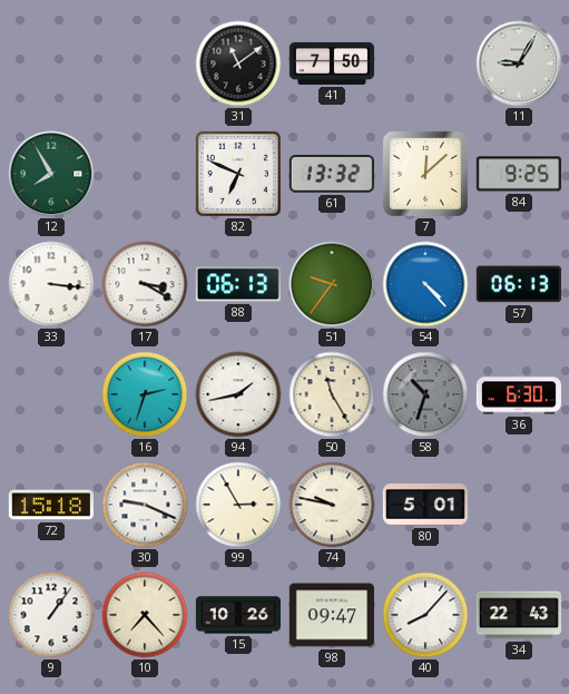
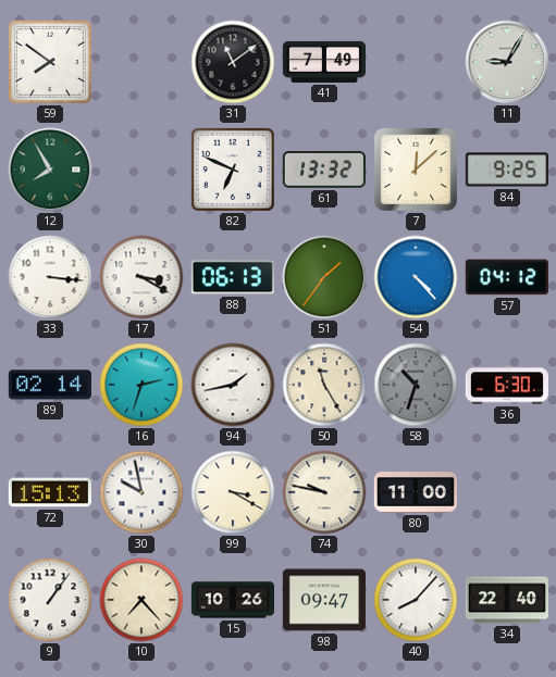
59: none -> 7:51
41: 7:50 -> 7:49
51: 9:36 -> 1:36
57: 06:13 -> 04:12
89: none -> 02:14
72: 15:18 -> 15:13
30: 9:19 -> 9:58
99: 2:55 -> 3:20
80: 5:01 -> 11:00
34: 22:43 -> 22:40
